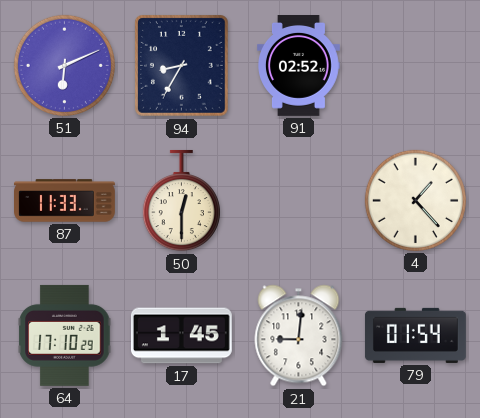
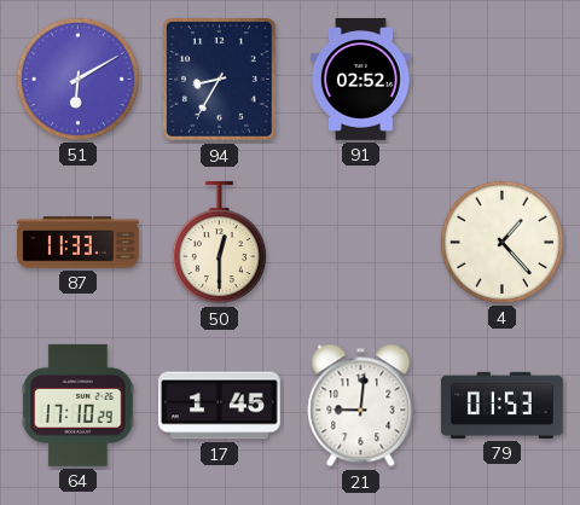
51: 6:11 -> 6:10
79: 01:54 -> 01:53
